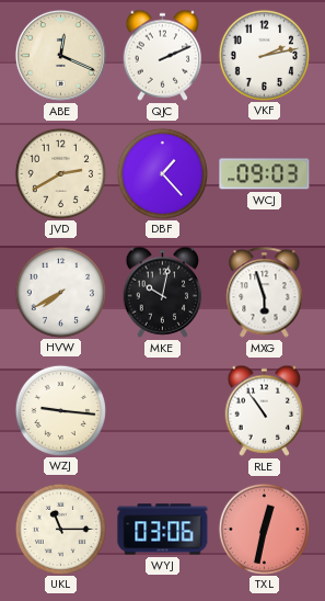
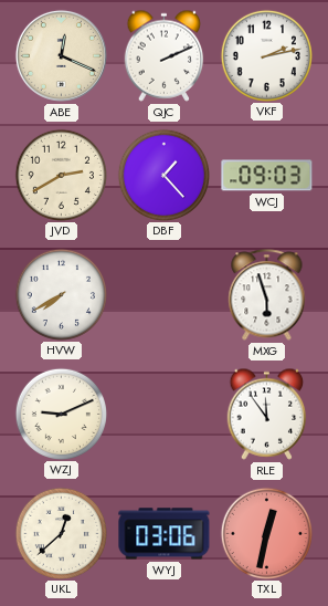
MKE: 10:02 -> none
WZJ: 9:16 -> 9:11
RLE: 10:54 -> 11:54
UKL: 11:15 -> 12:38
